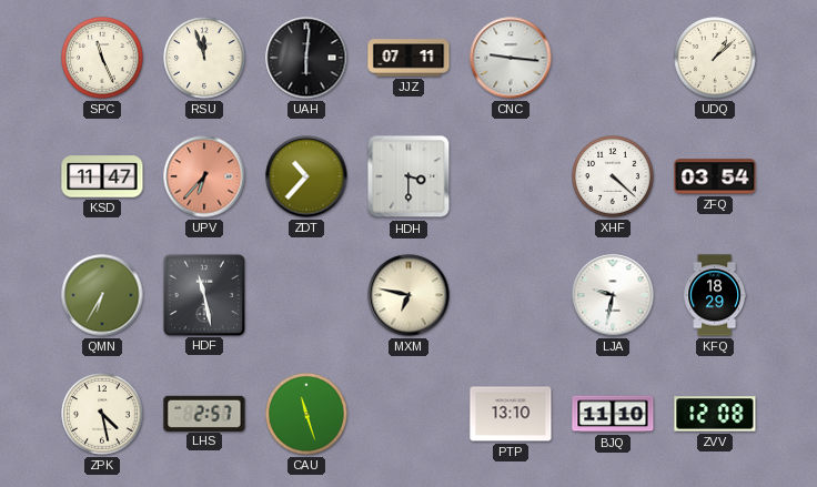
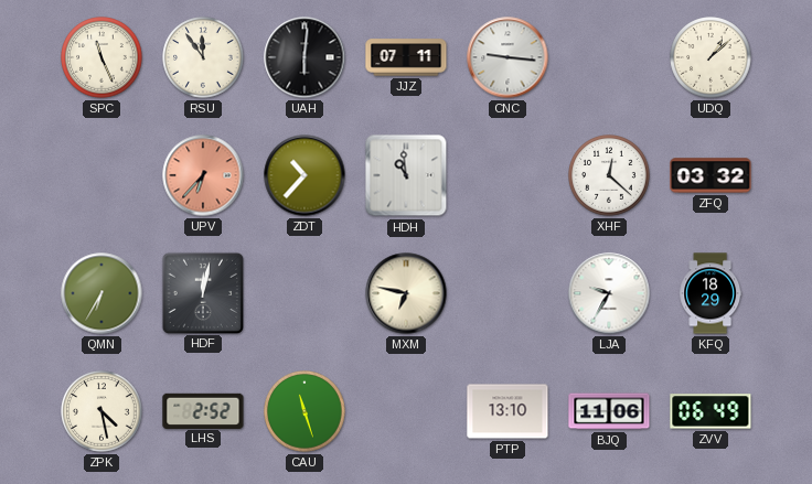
RSU: 11:57 -> 11:54
KSD: 11:47 -> none
HDH: 3:30 -> 10:59
XHF: 4:22 -> 12:22
ZFQ: 03:54 -> 03:32
HDF: 11:28 -> 12:02
LJA: 9:32 -> 9:35
LHS: 2:57 -> 2:52
BJQ: 11:10 -> 11:06
ZVV: 12:08 -> 06:49
